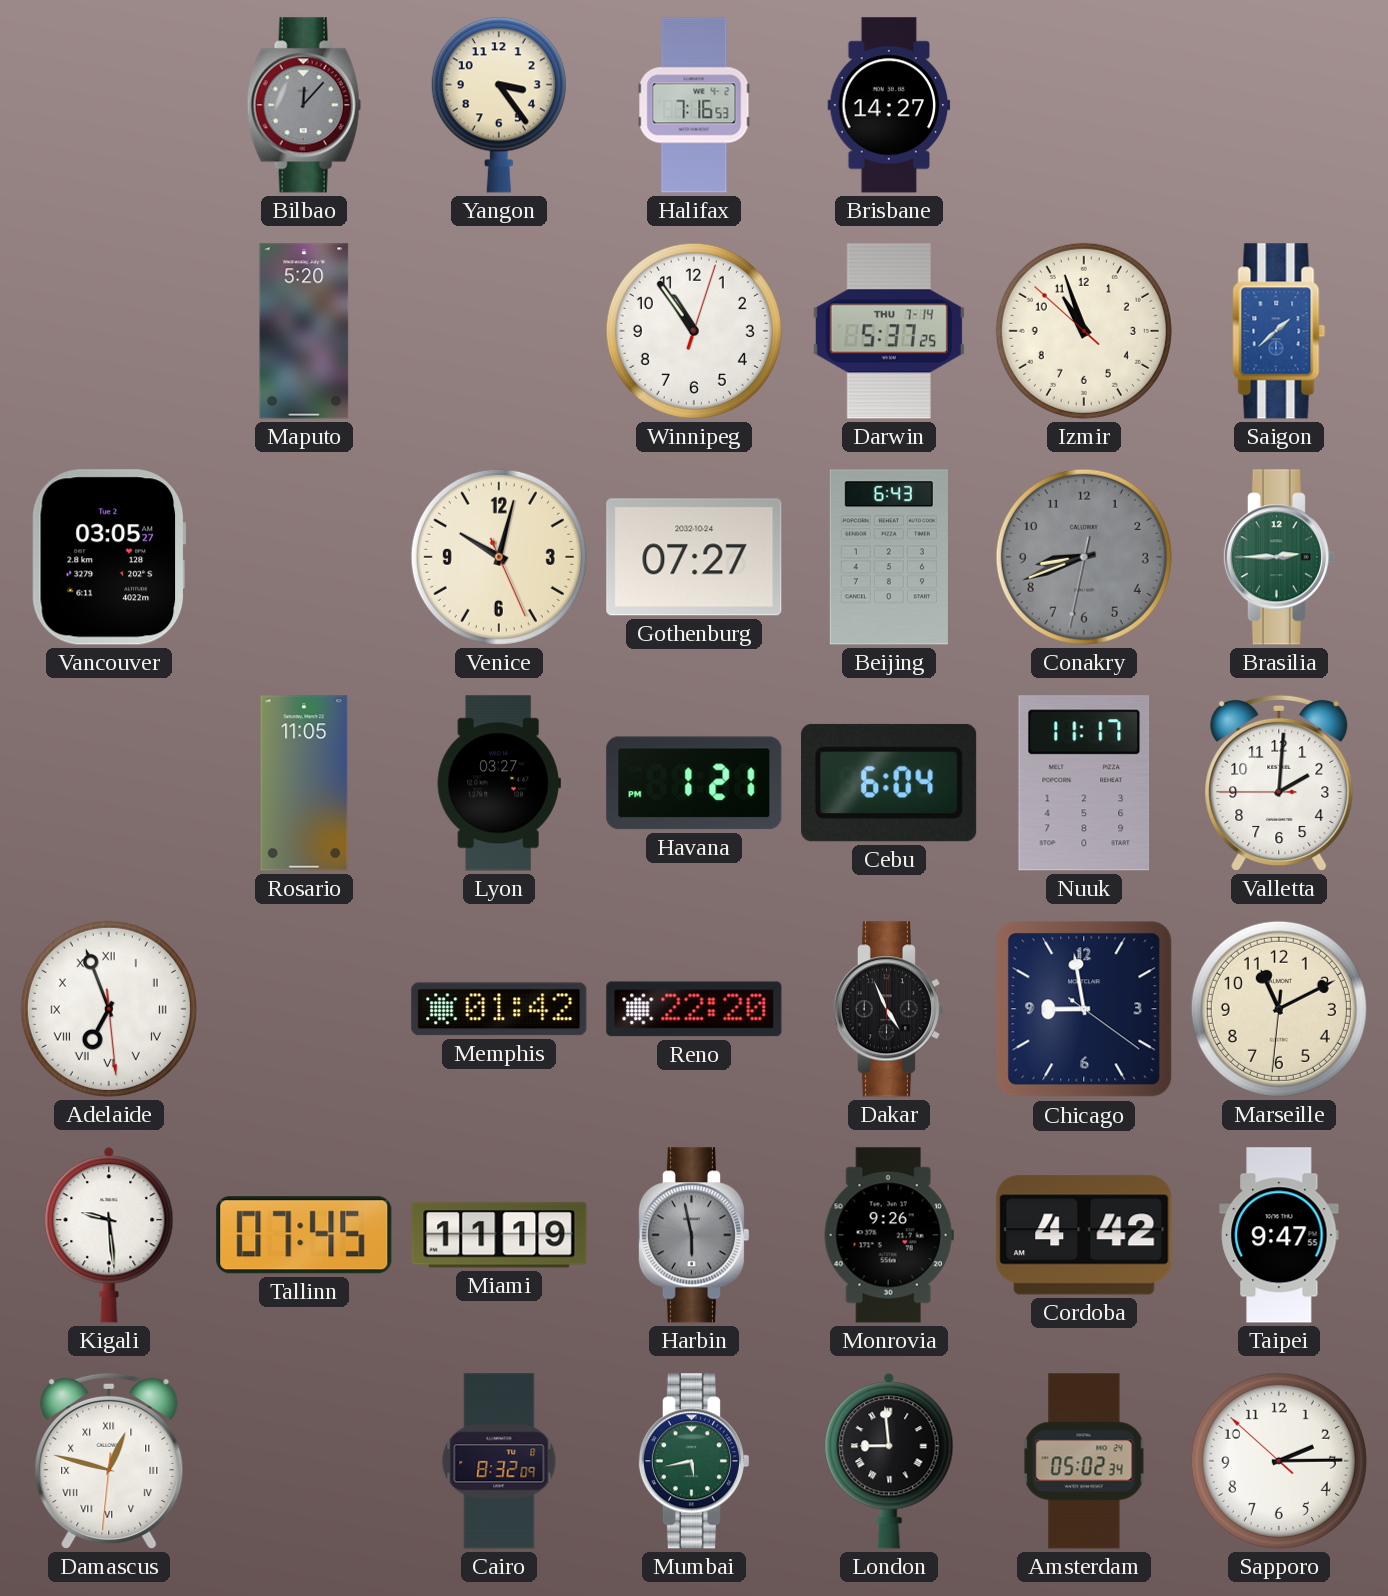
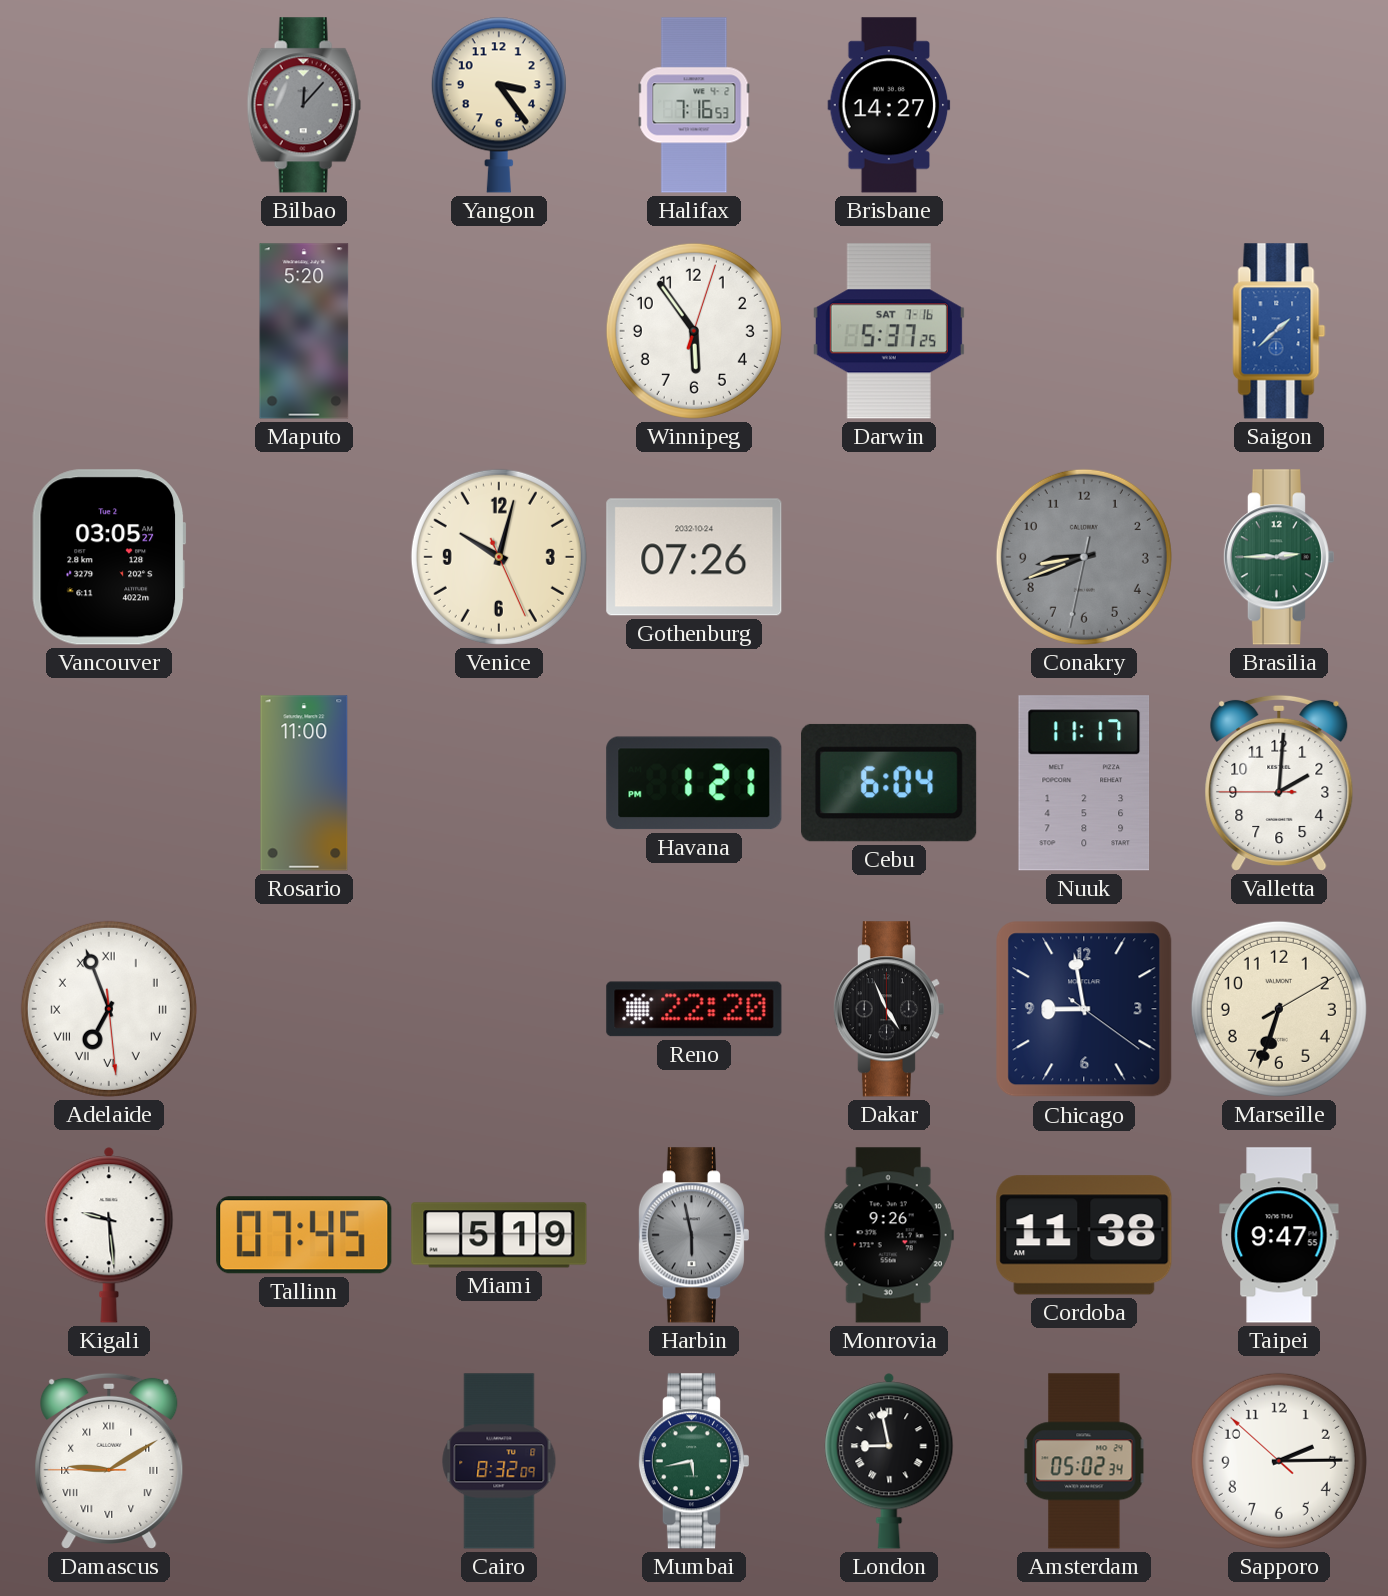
Winnipeg: 10:54 -> 5:54
Darwin date: THU 7-14 -> SAT 7-16
Izmir: 10:56 -> none
Gothenburg: 07:27 -> 07:26
Beijing: 6:43 -> none
Rosario: 11:05 -> 11:00
Lyon: 03:27 -> none
Memphis: 01:42 -> none
Marseille: 11:10 -> 6:33
Miami: 11:19 -> 5:19
Cordoba: 4:42 -> 11:38
Damascus: 12:47 -> 9:09
London: 8:59 -> 8:58
